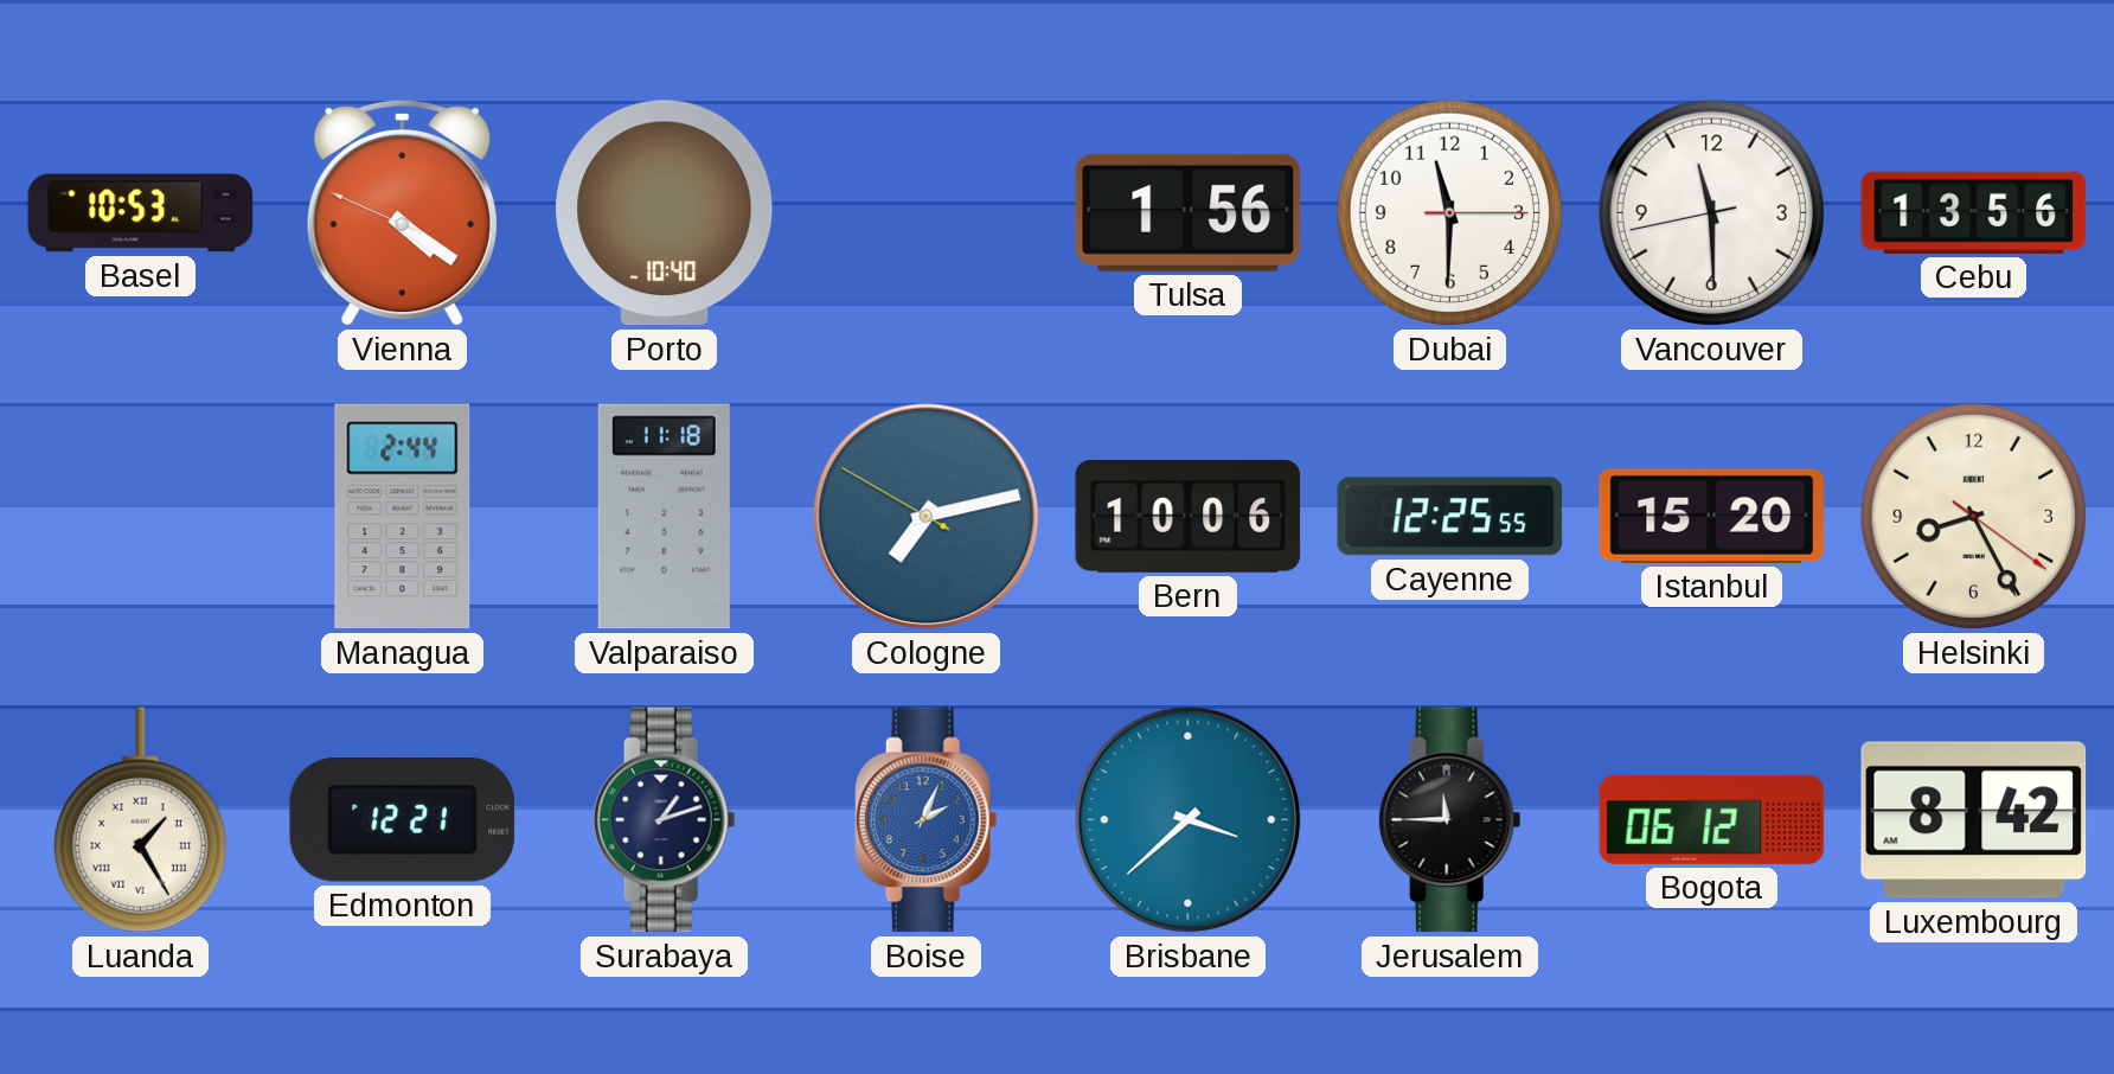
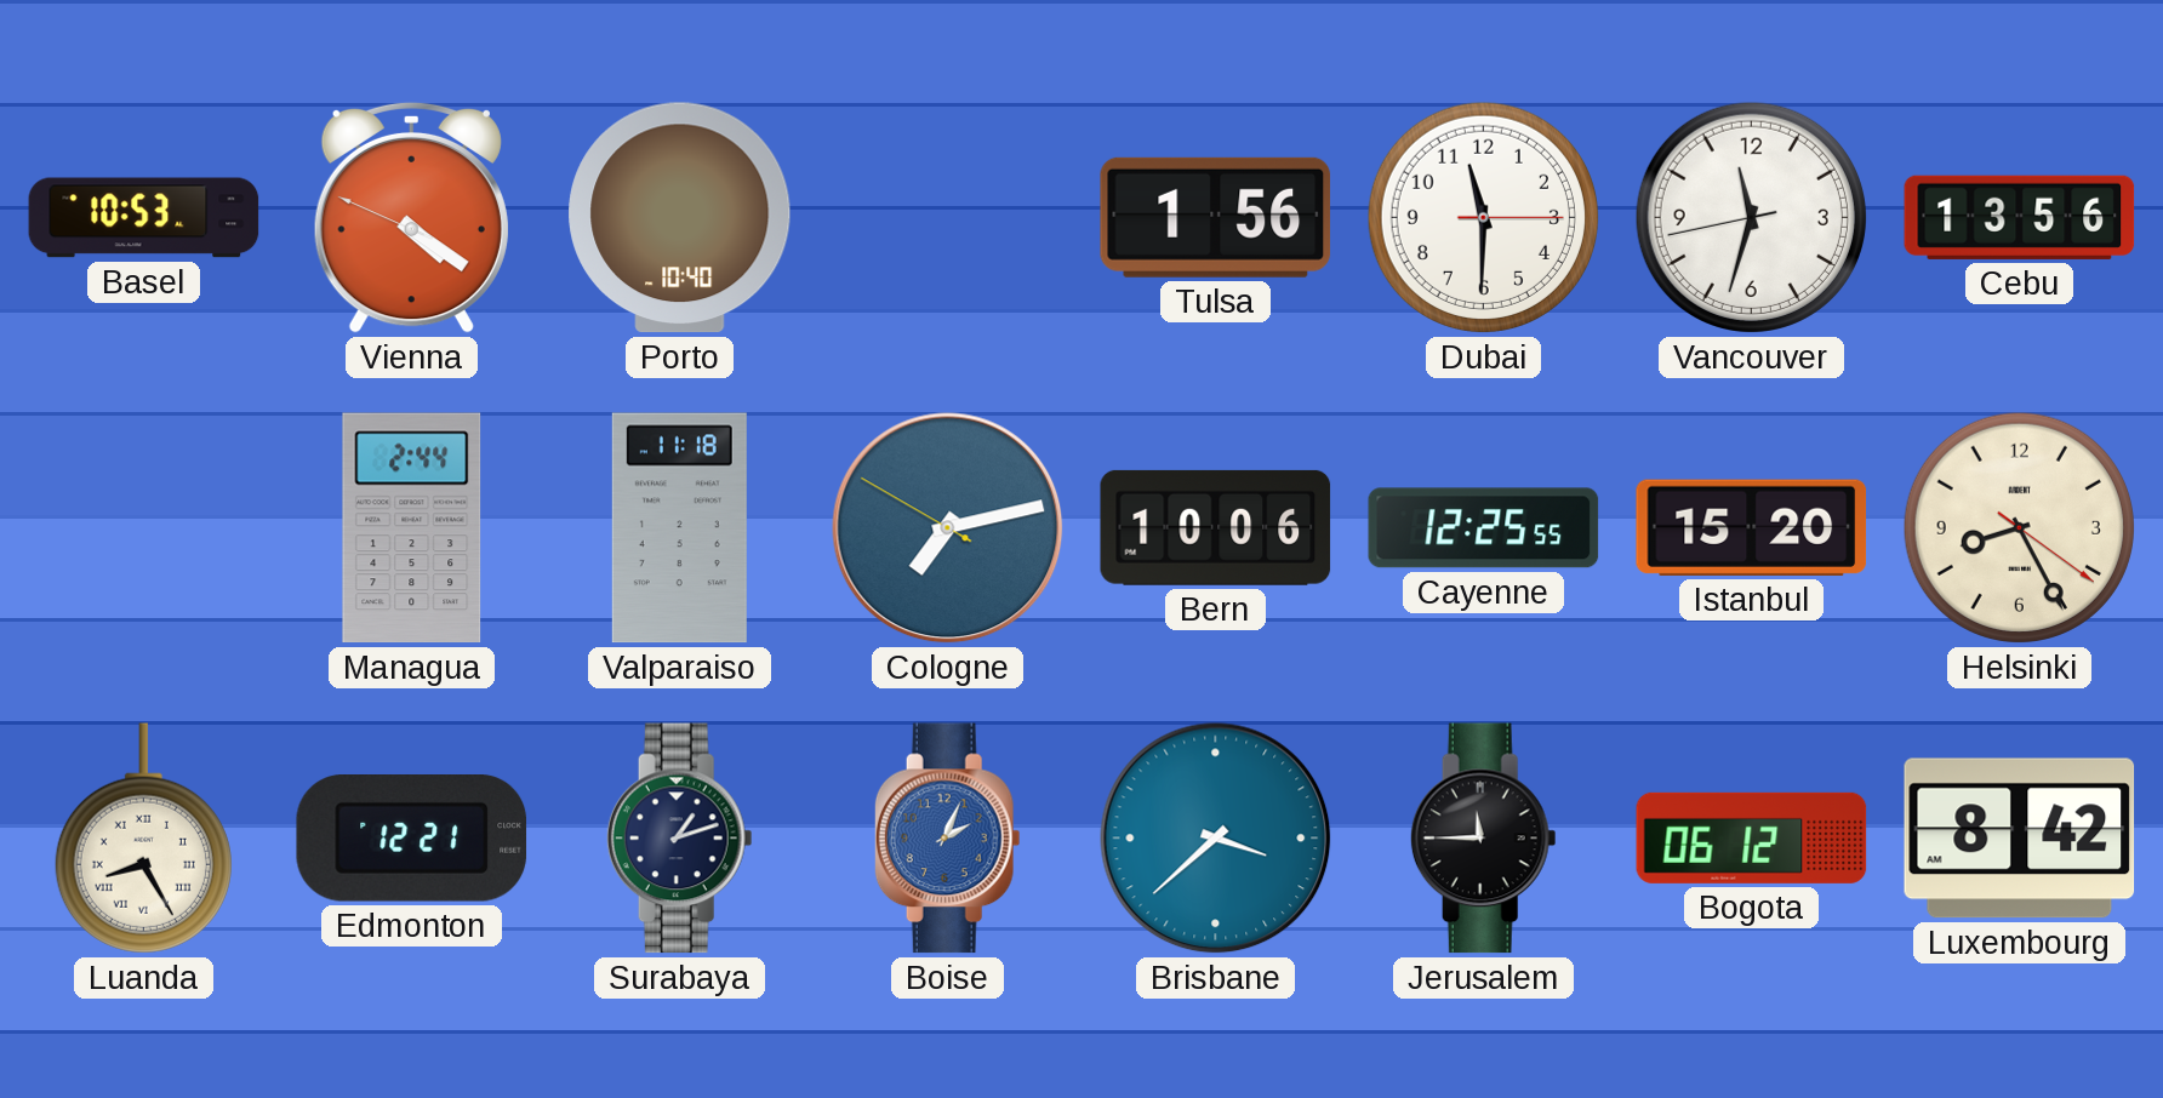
Vancouver: 11:29 -> 11:32
Luanda: 1:25 -> 8:25
